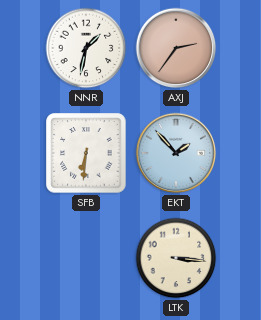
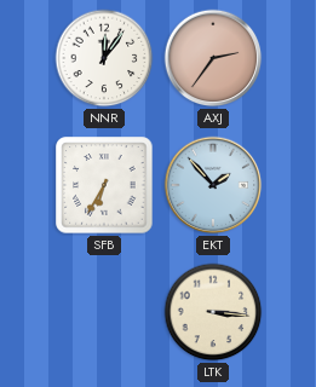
NNR: 1:32 -> 12:06
SFB: 6:31 -> 6:35
